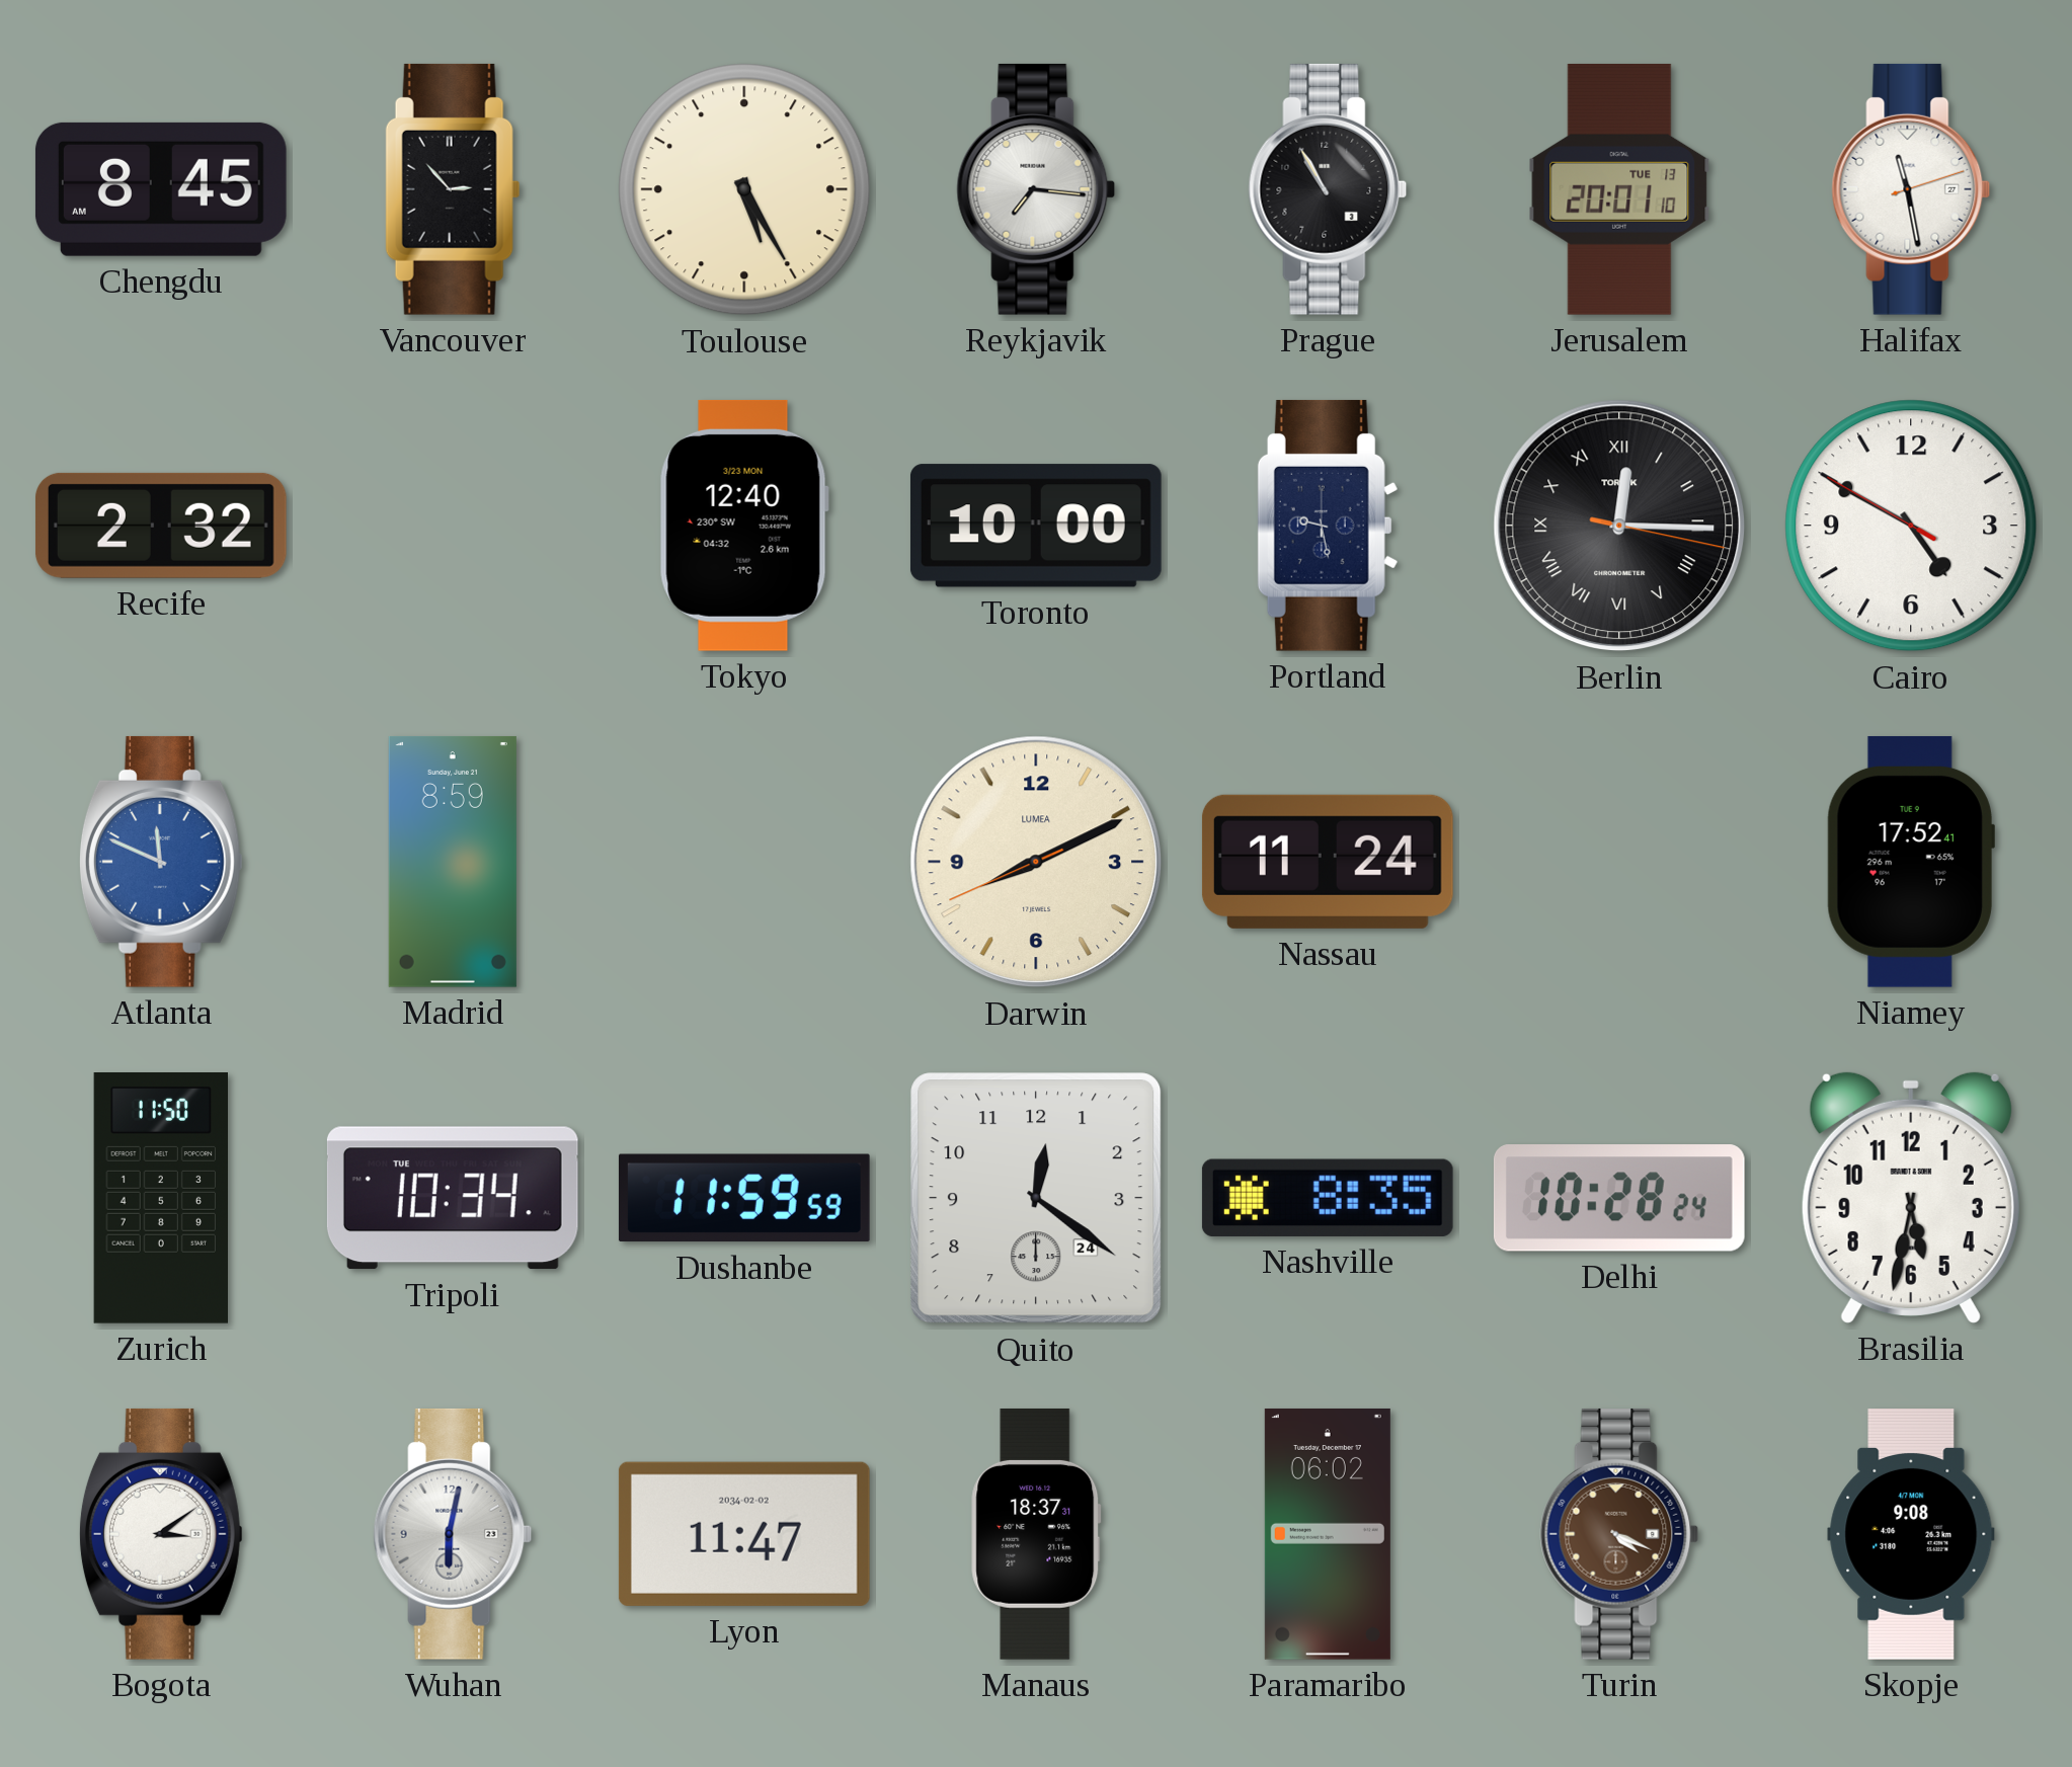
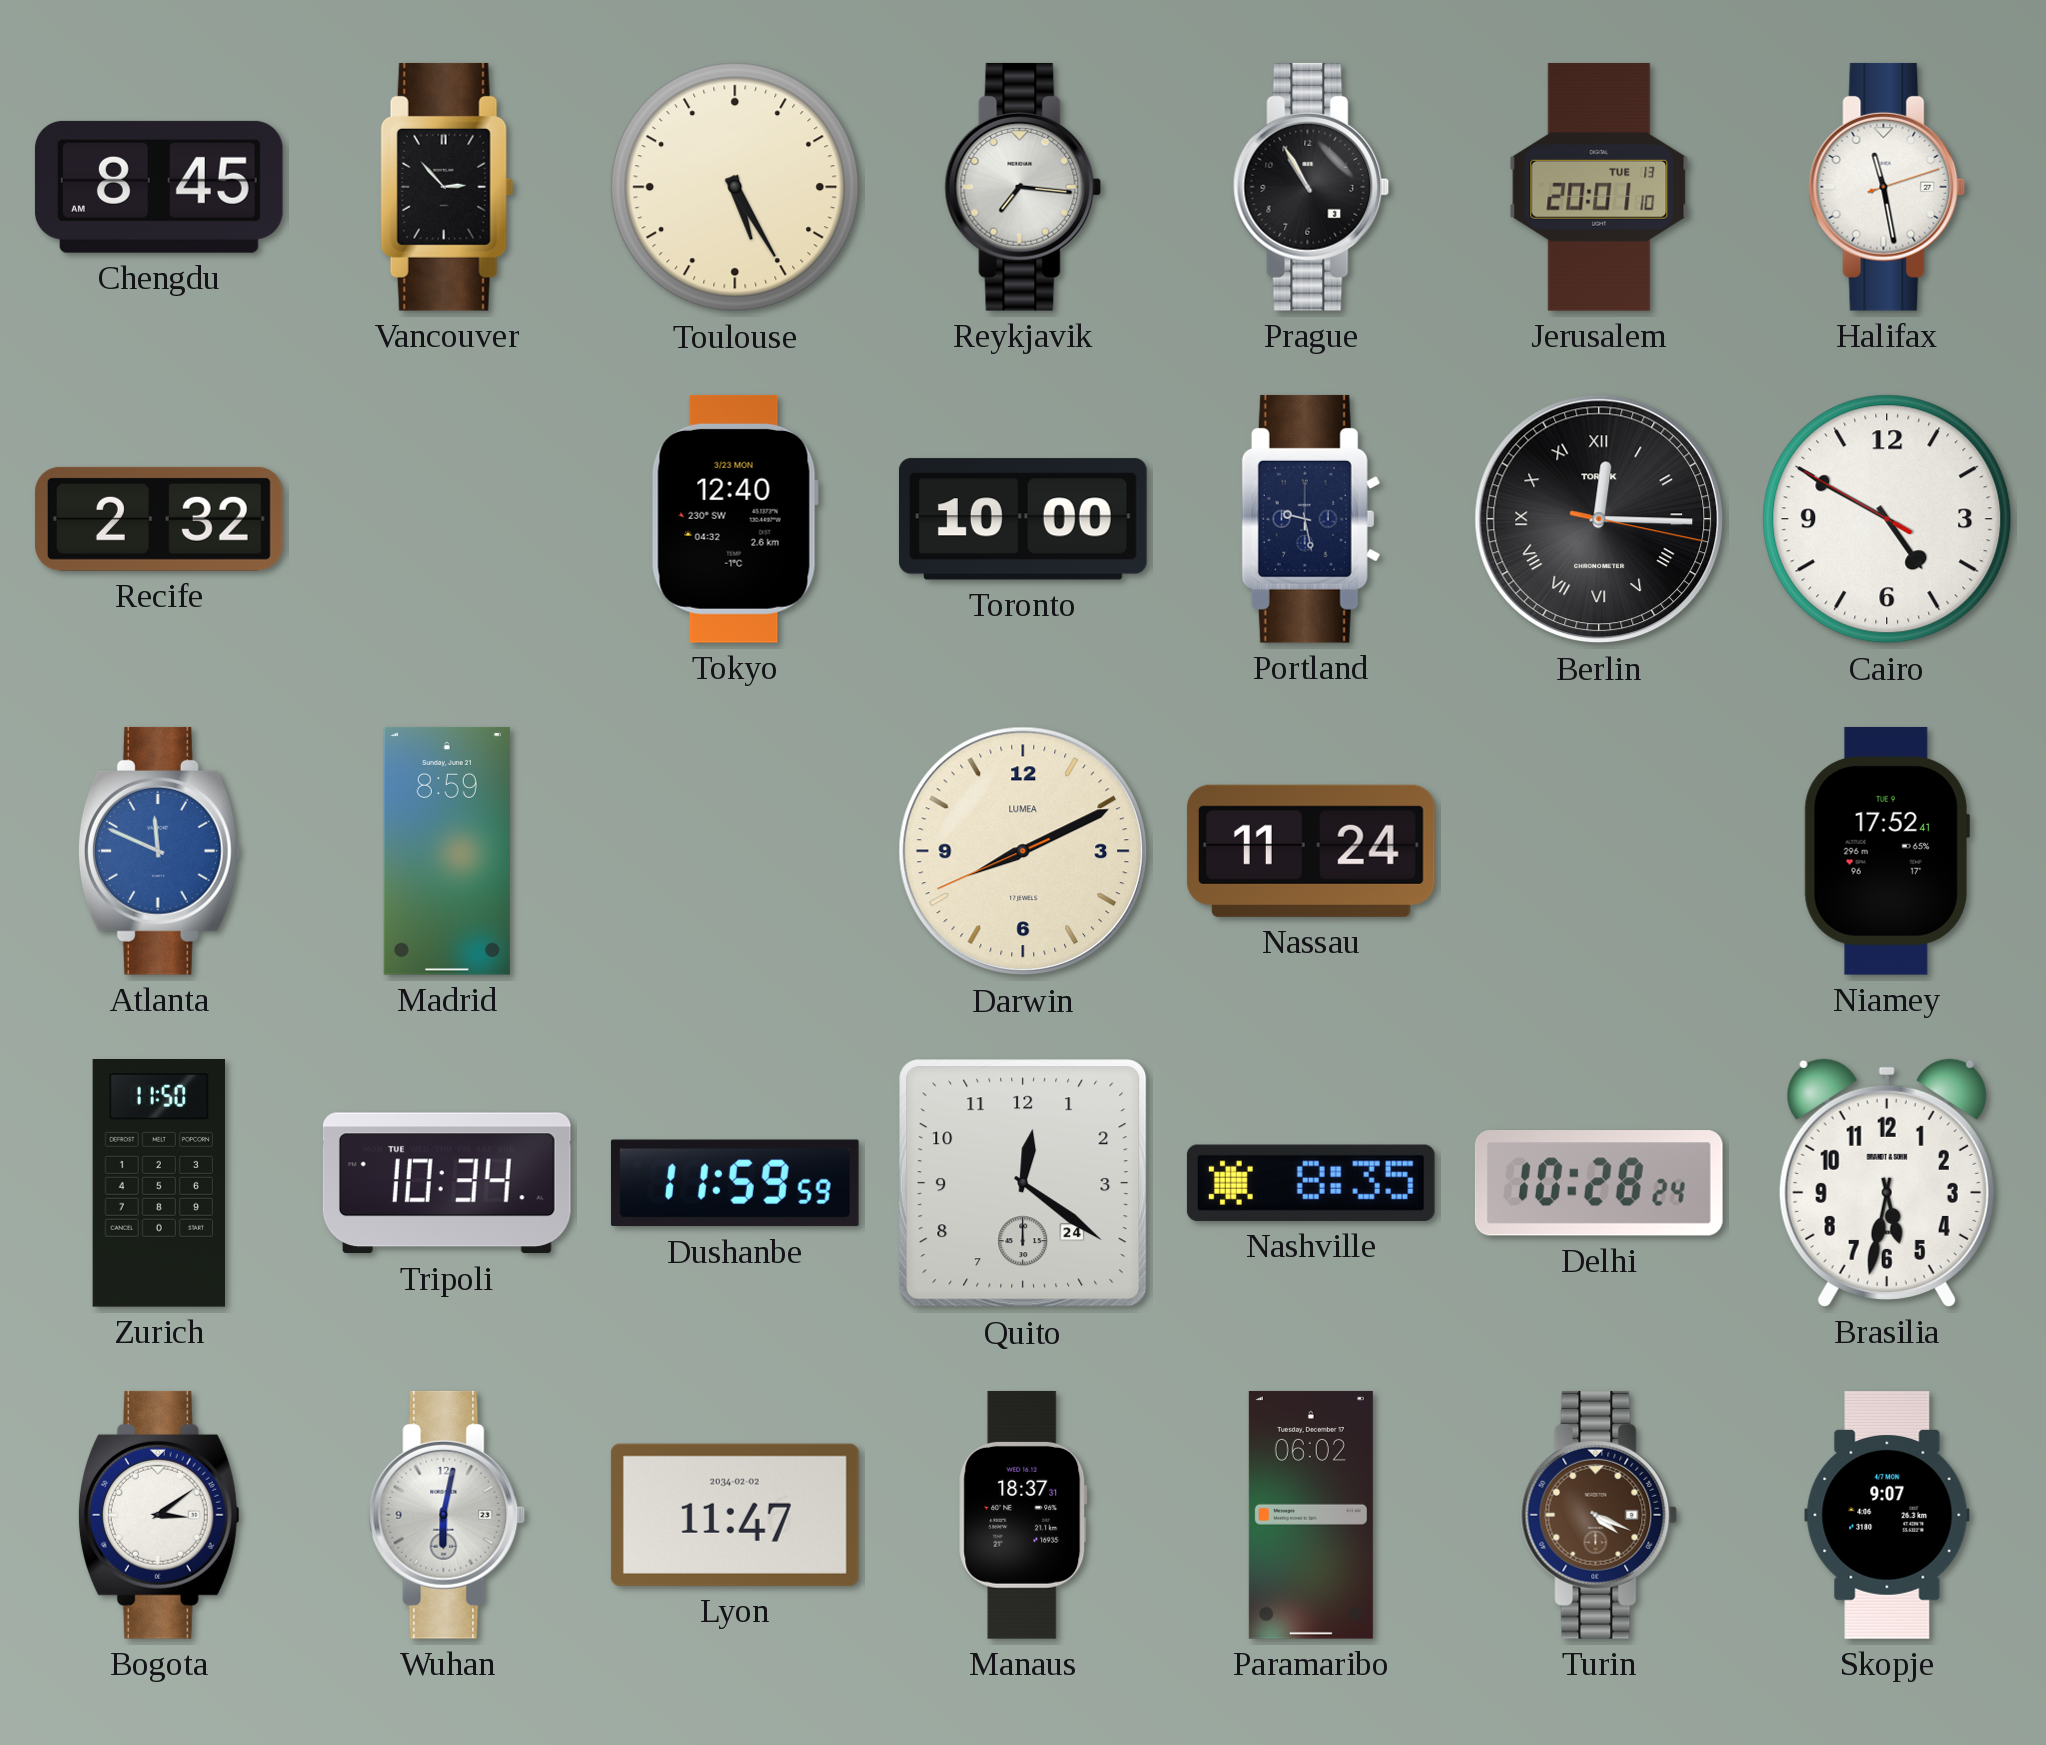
Skopje: 9:08 -> 9:07
